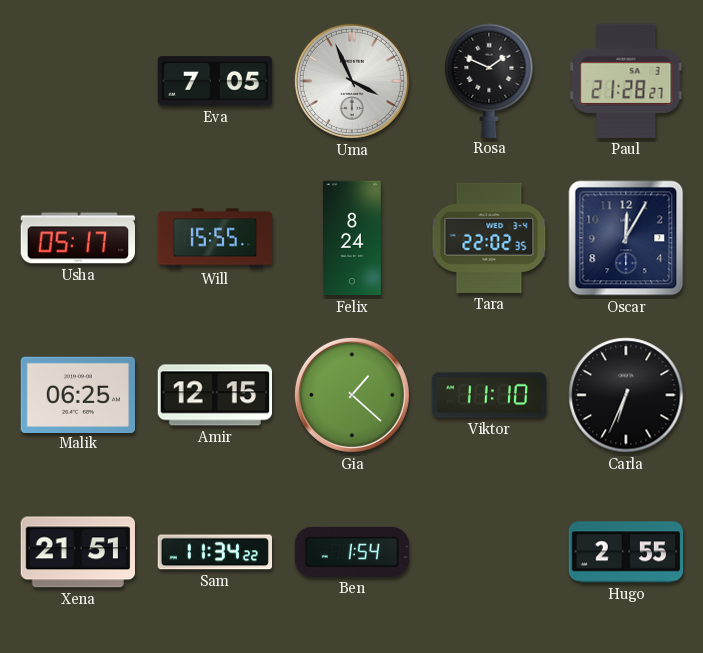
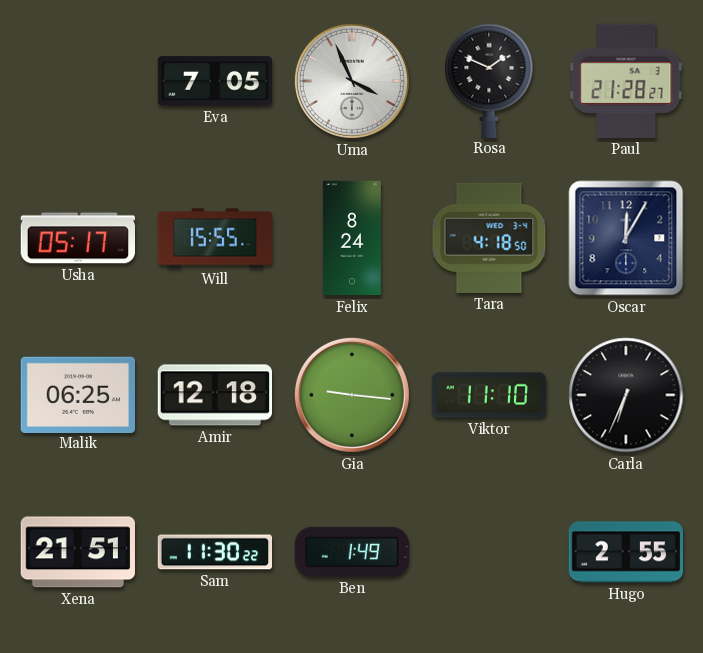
Tara: 22:02 -> 4:18
Amir: 12:15 -> 12:18
Gia: 1:22 -> 9:16
Sam: 11:34 -> 11:30
Ben: 1:54 -> 1:49
